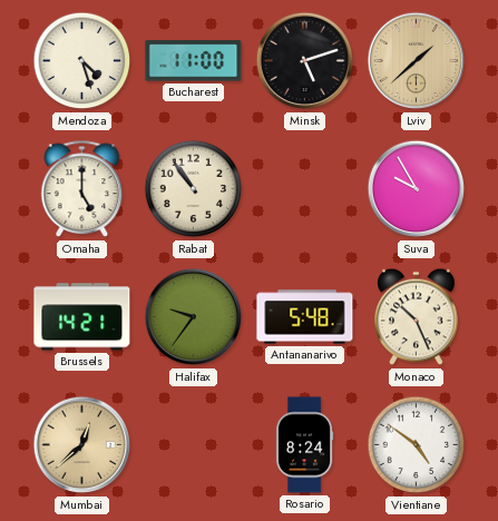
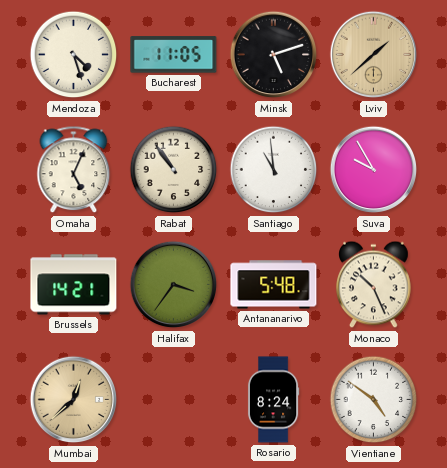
Bucharest: 11:00 -> 11:05
Omaha: 5:00 -> 5:04
Santiago: none -> 10:59
Halifax: 9:36 -> 3:36
